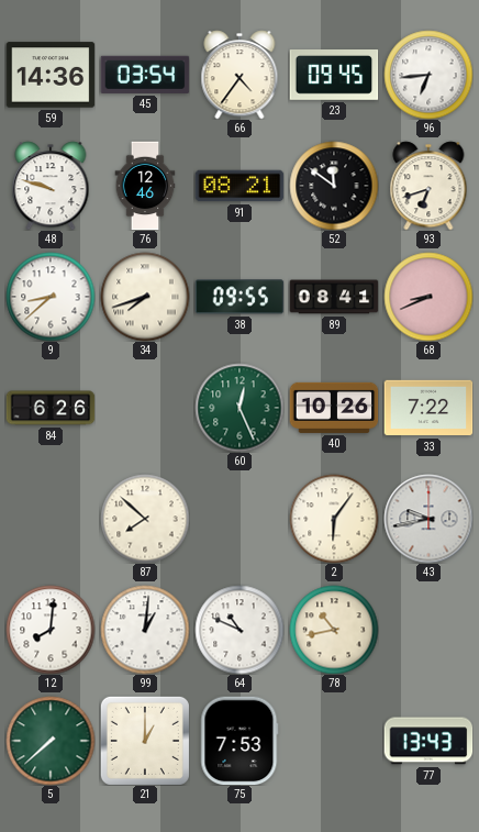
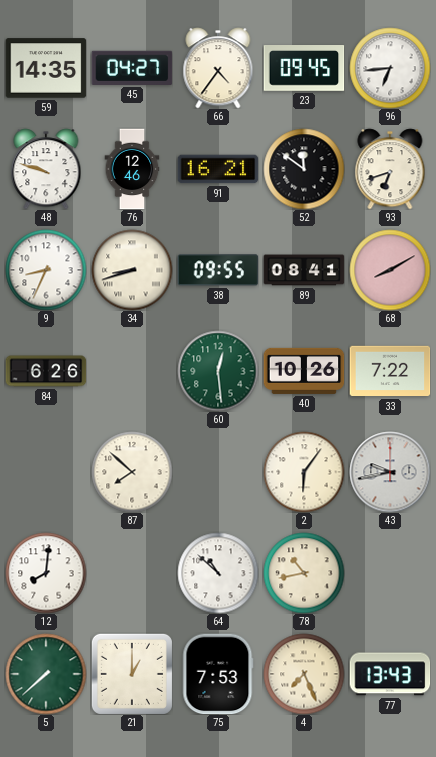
59: 14:36 -> 14:35
45: 03:54 -> 04:27
91: 08:21 -> 16:21
9: 8:38 -> 8:34
34: 7:42 -> 8:42
68: 8:41 -> 8:10
60: 12:26 -> 12:29
99: 1:01 -> none
64: 10:49 -> 10:52
4: none -> 7:26
